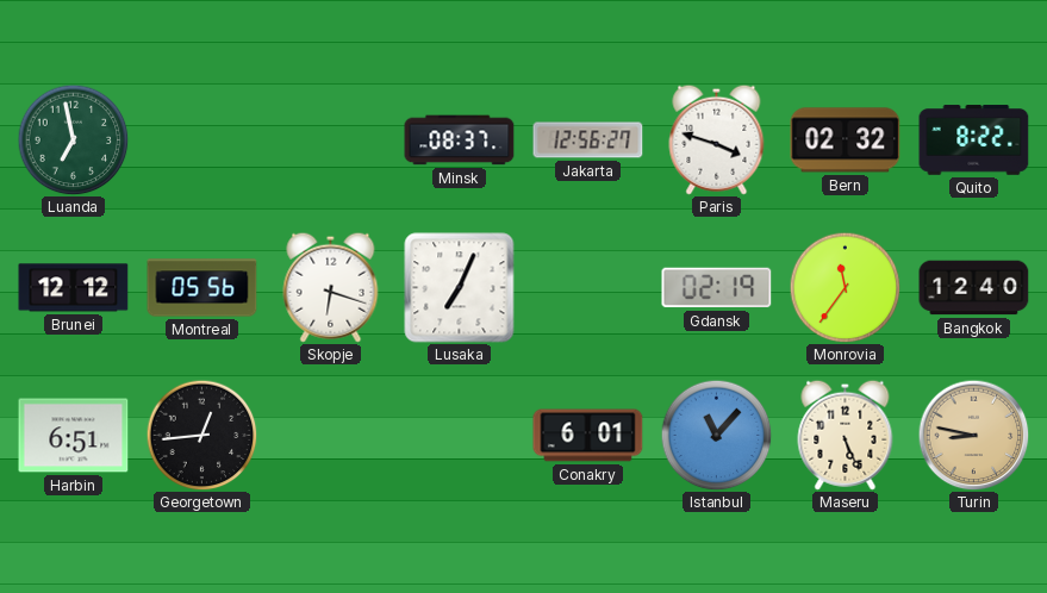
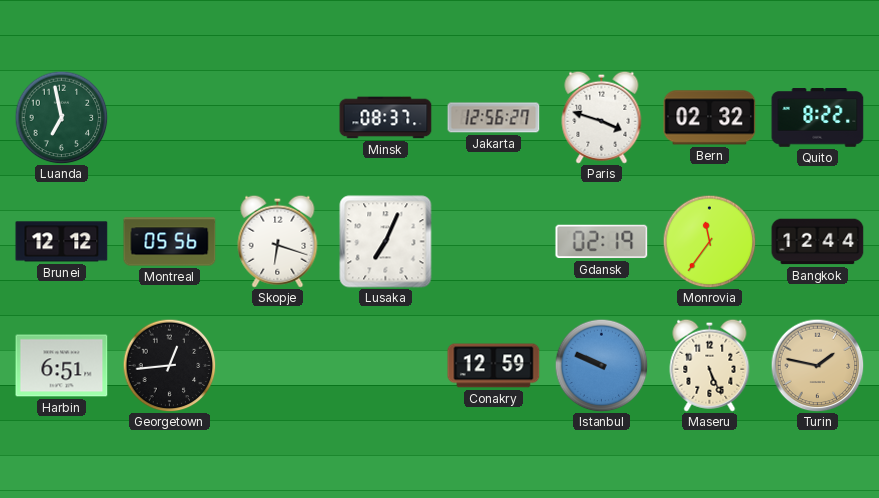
Bangkok: 12:40 -> 12:44
Conakry: 6:01 -> 12:59
Istanbul: 11:07 -> 9:49
Turin: 8:47 -> 1:47
